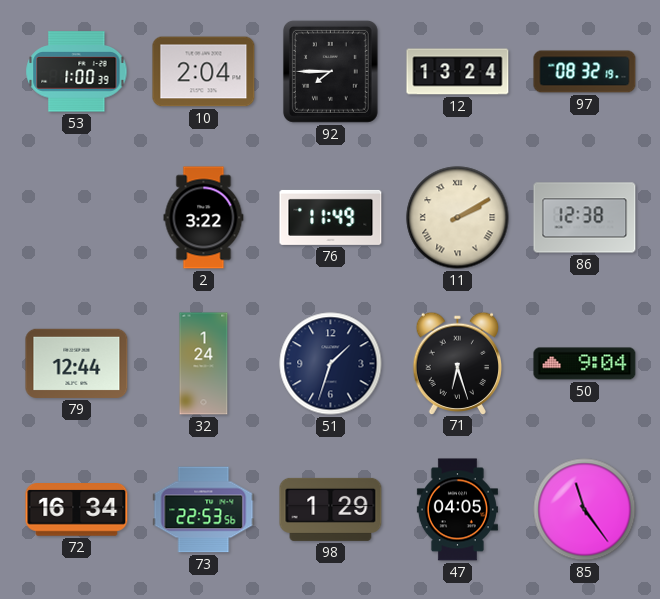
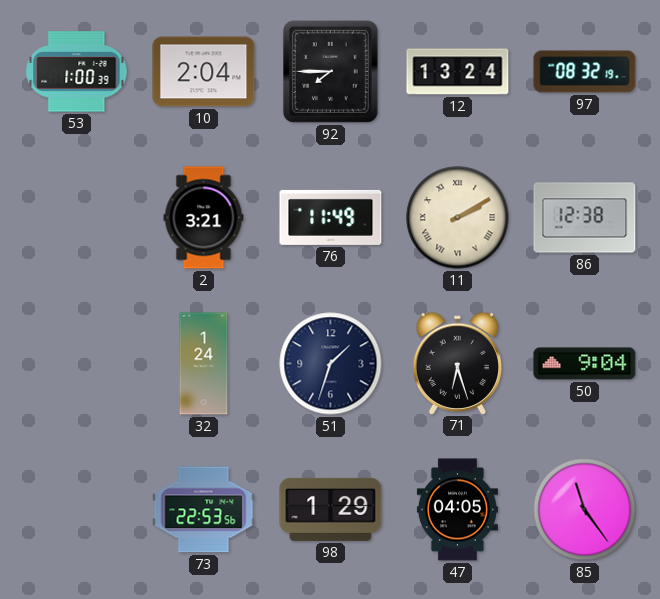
2: 3:22 -> 3:21
79: 12:44 -> none
72: 16:34 -> none
